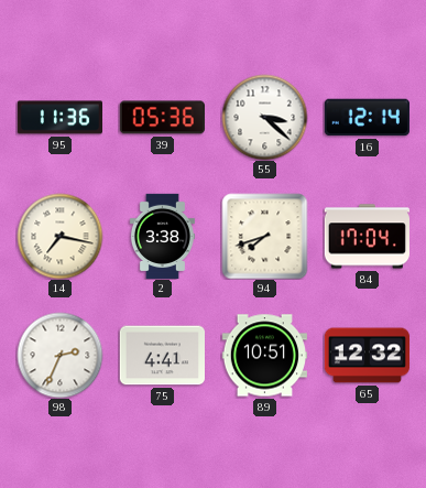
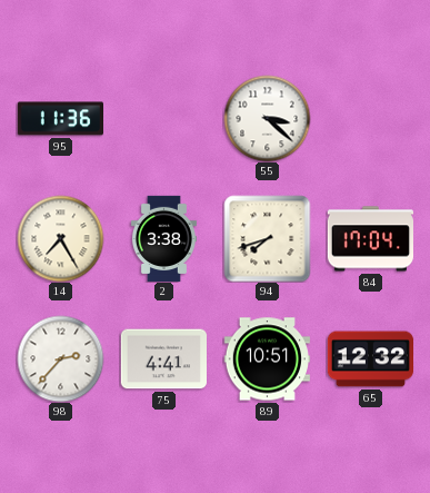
39: 05:36 -> none
16: 12:14 -> none
14: 7:17 -> 7:25
98: 2:34 -> 2:37
